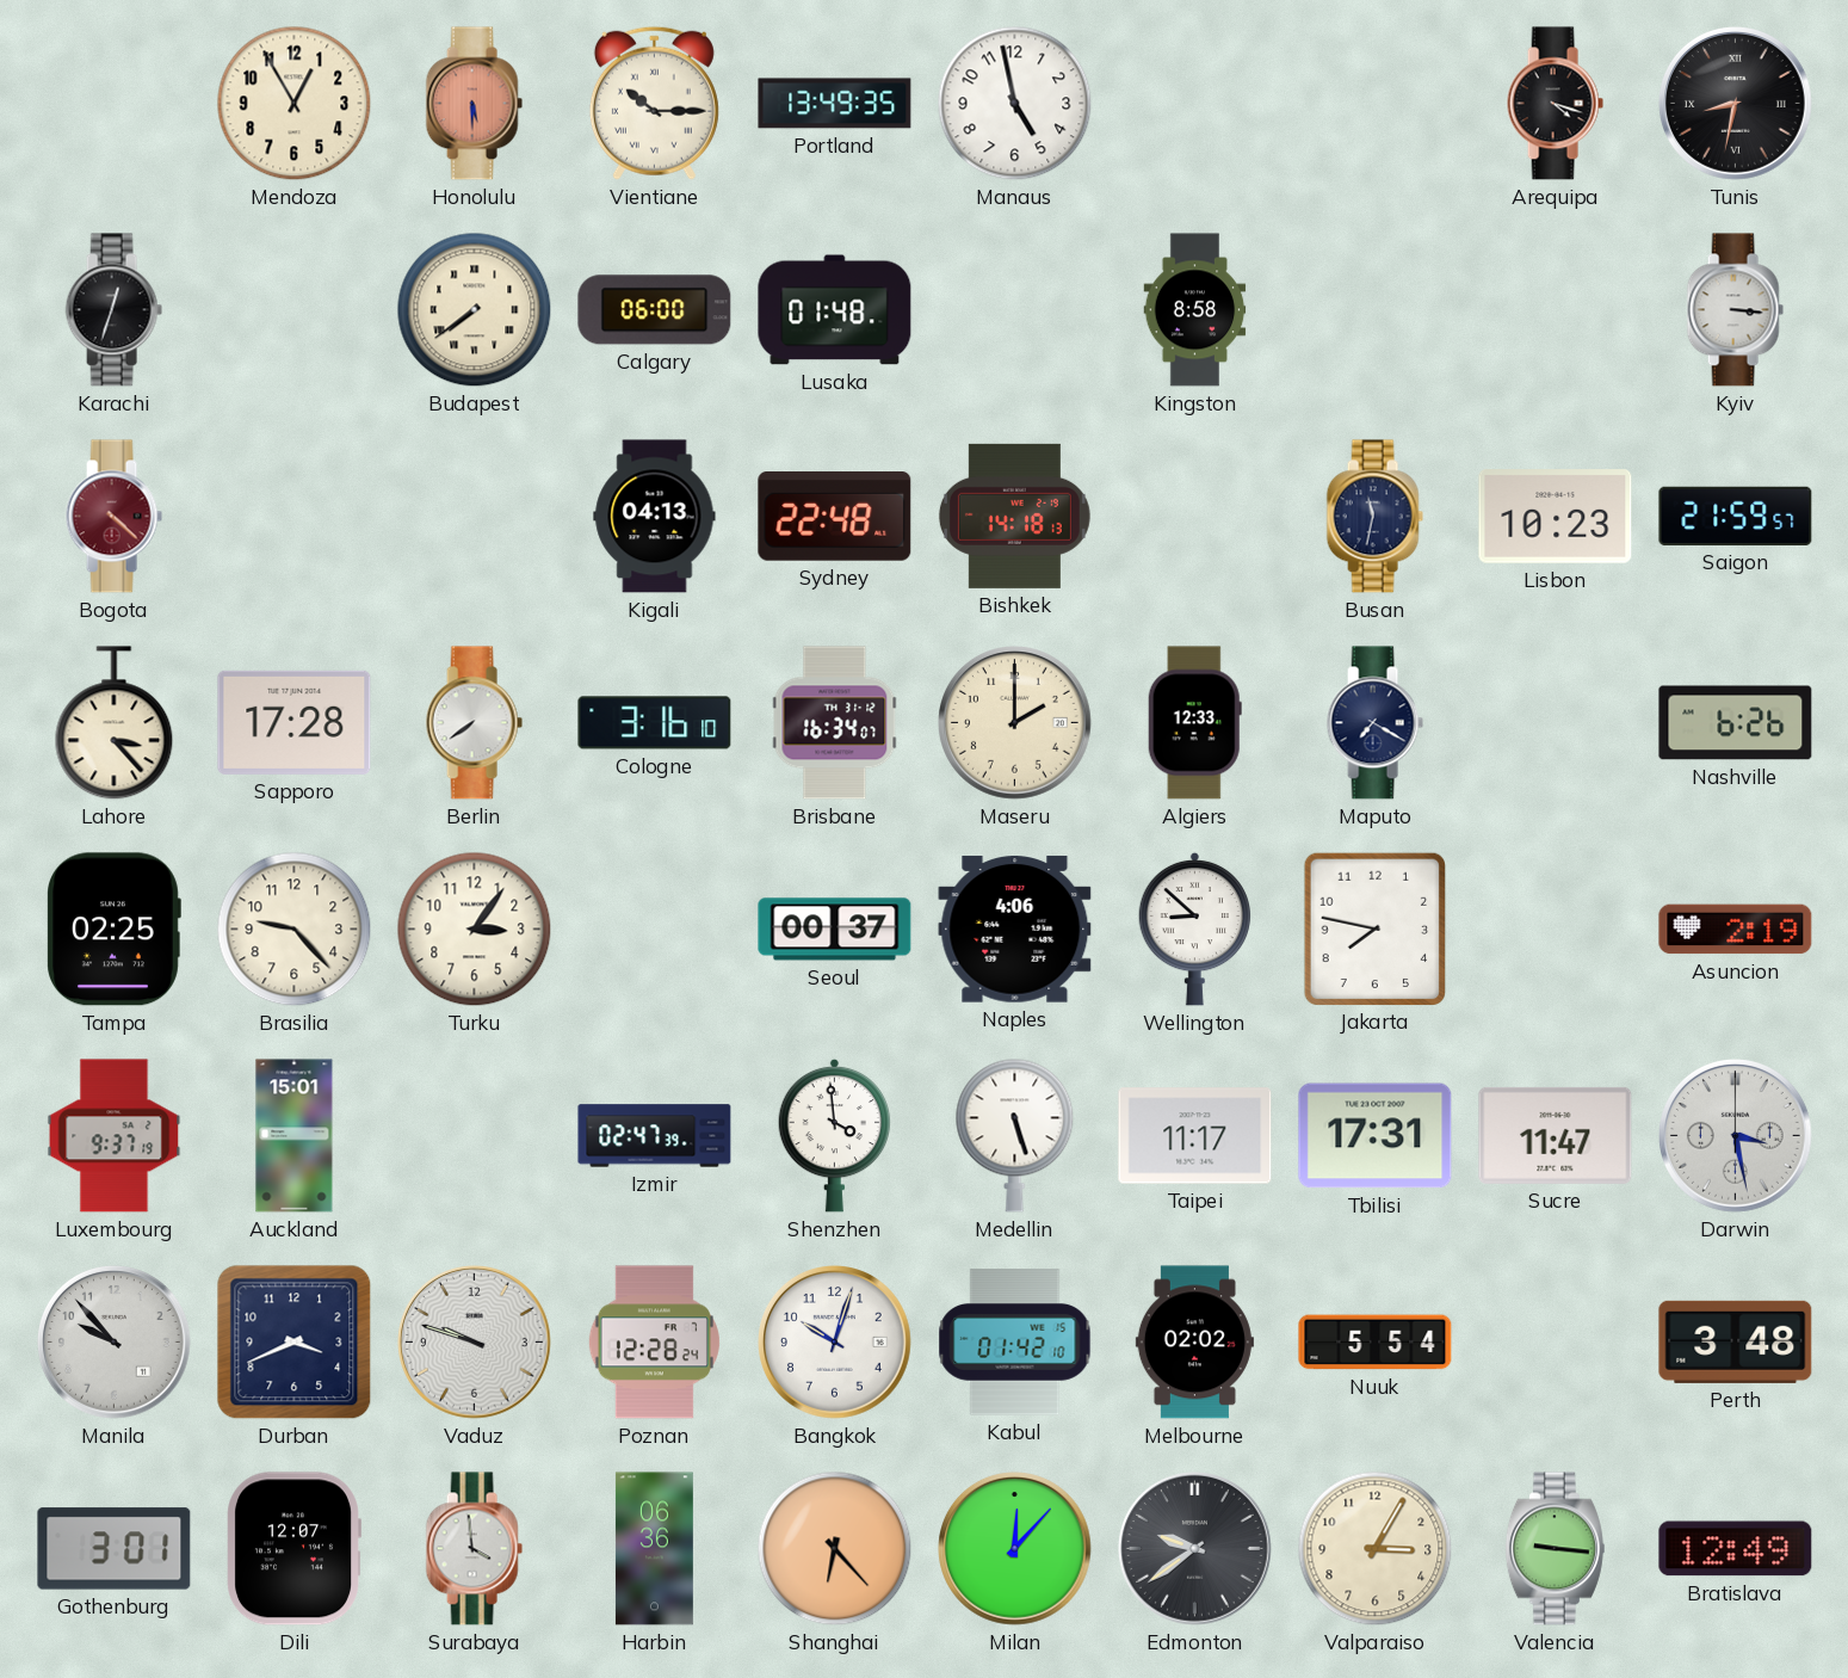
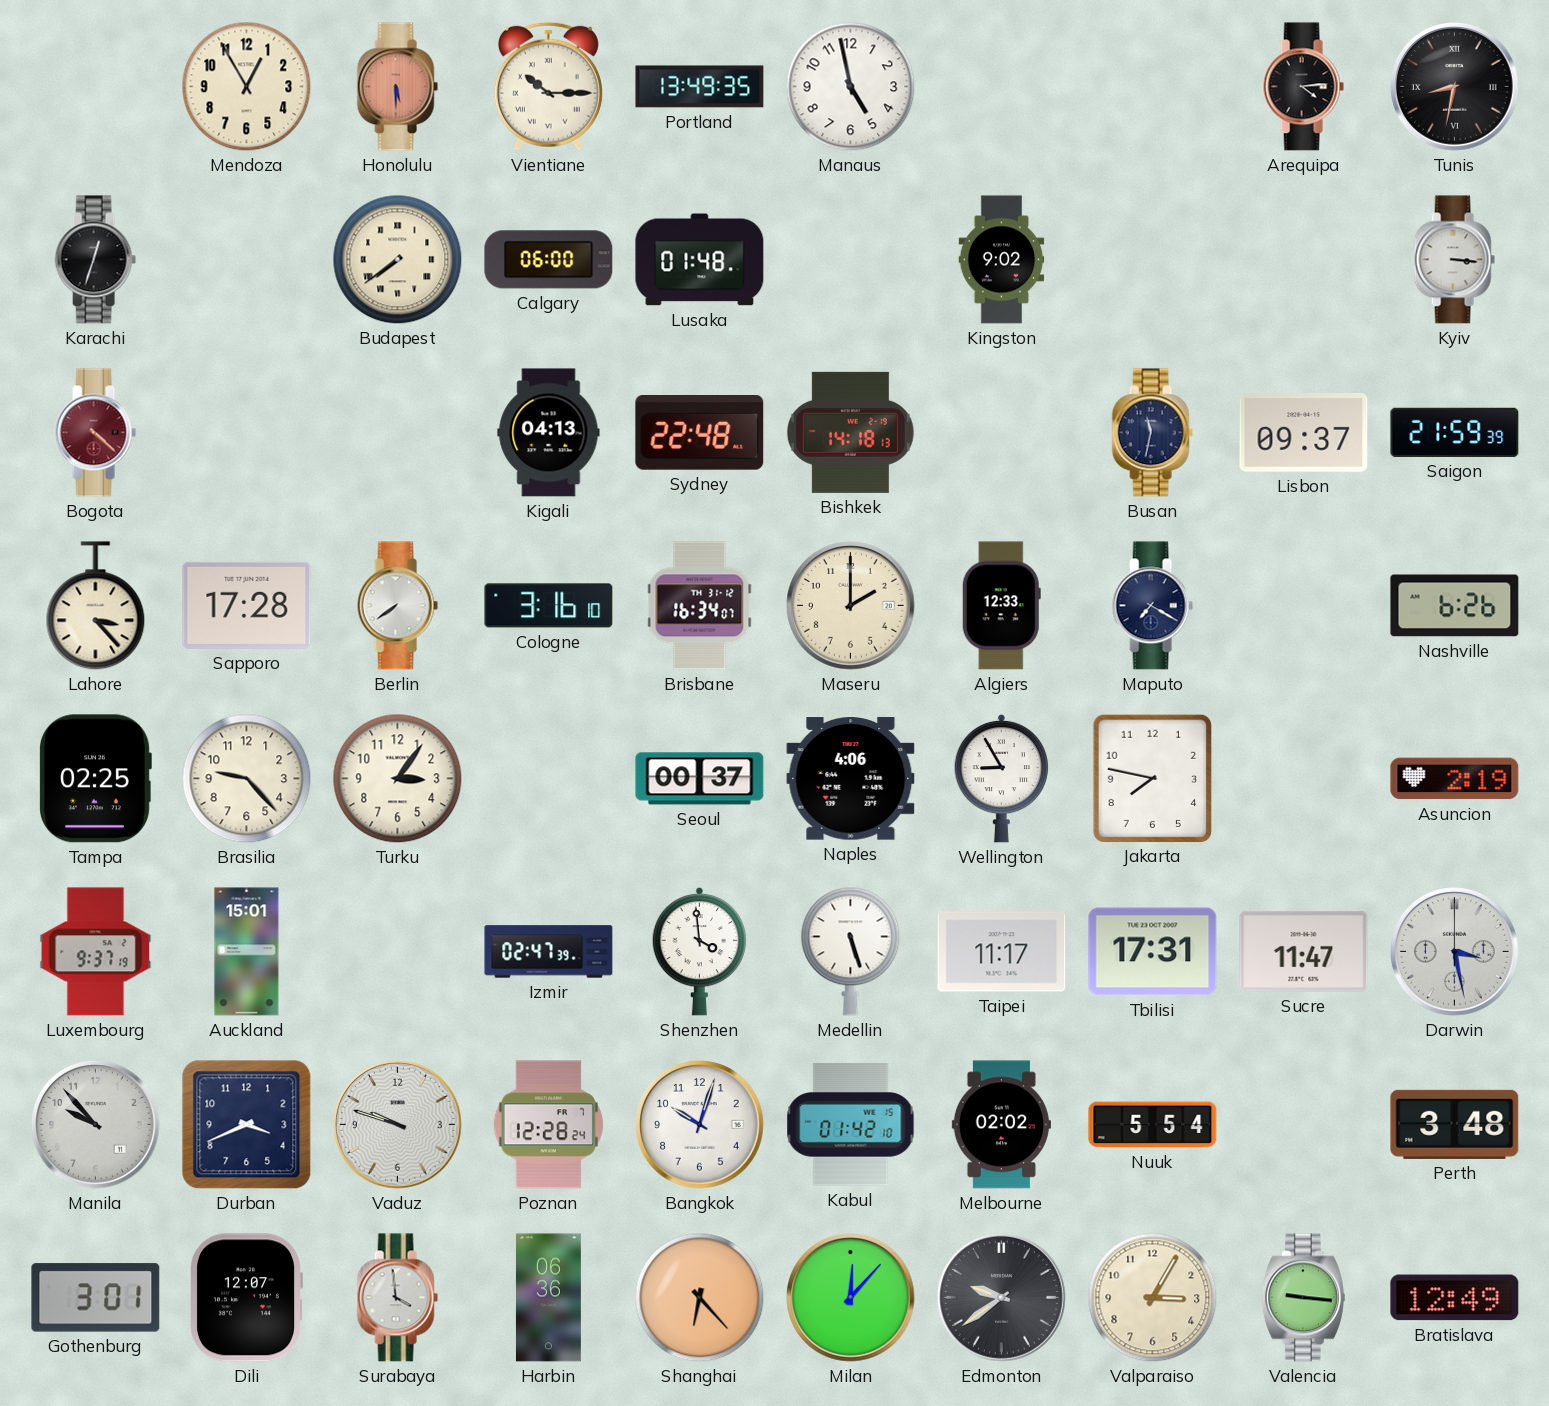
Arequipa: 4:18 -> 4:14
Kingston: 8:58 -> 9:02
Lisbon: 10:23 -> 09:37
Saigon: 21:59:57 -> 21:59:39
Wellington: 8:52 -> 8:55
